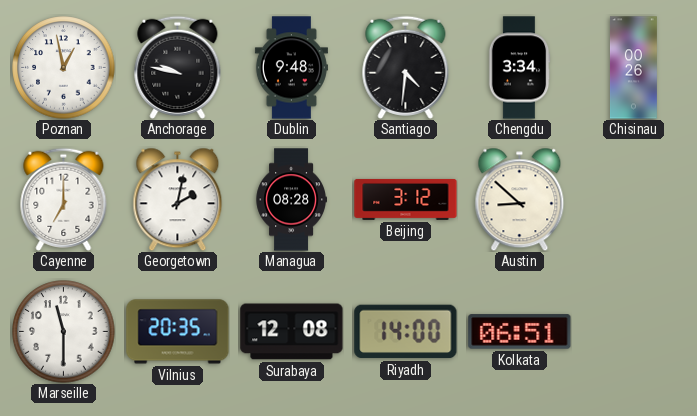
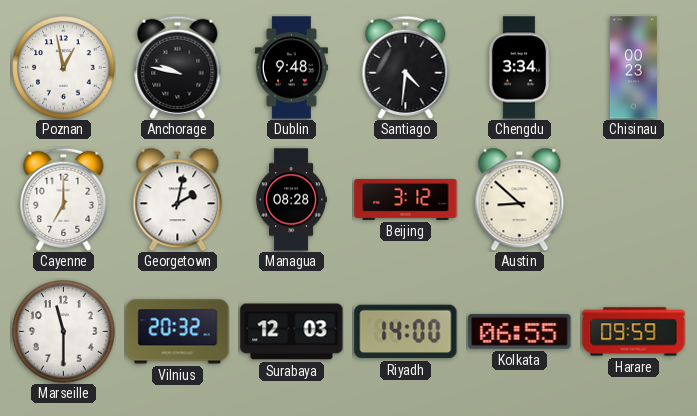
Chisinau: 00:26 -> 00:23
Vilnius: 20:35 -> 20:32
Surabaya: 12:08 -> 12:03
Kolkata: 06:51 -> 06:55
Harare: none -> 09:59
